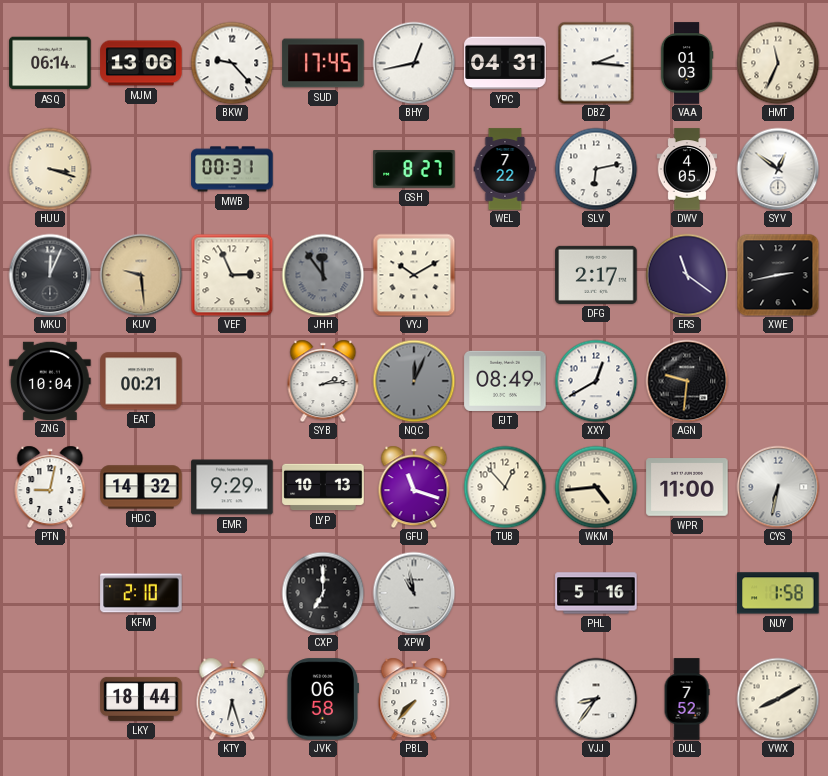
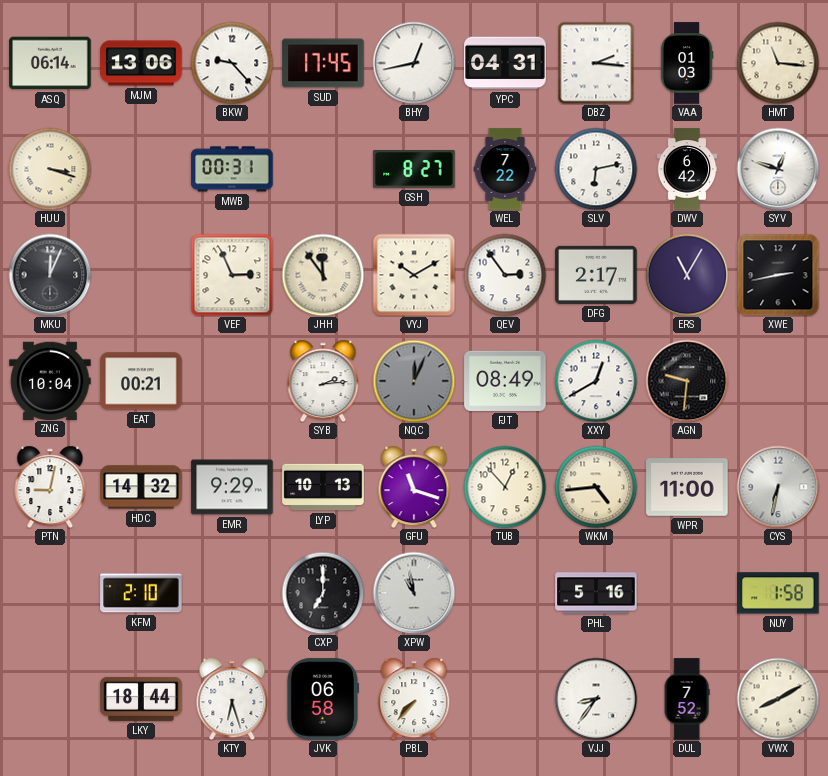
HMT: 11:34 -> 11:16
DWV: 4:05 -> 6:42
SYV: 12:51 -> 12:48
KUV: 9:29 -> none
JHH dial: grey -> cream
QEV: none -> 2:54
ERS: 11:21 -> 11:05
